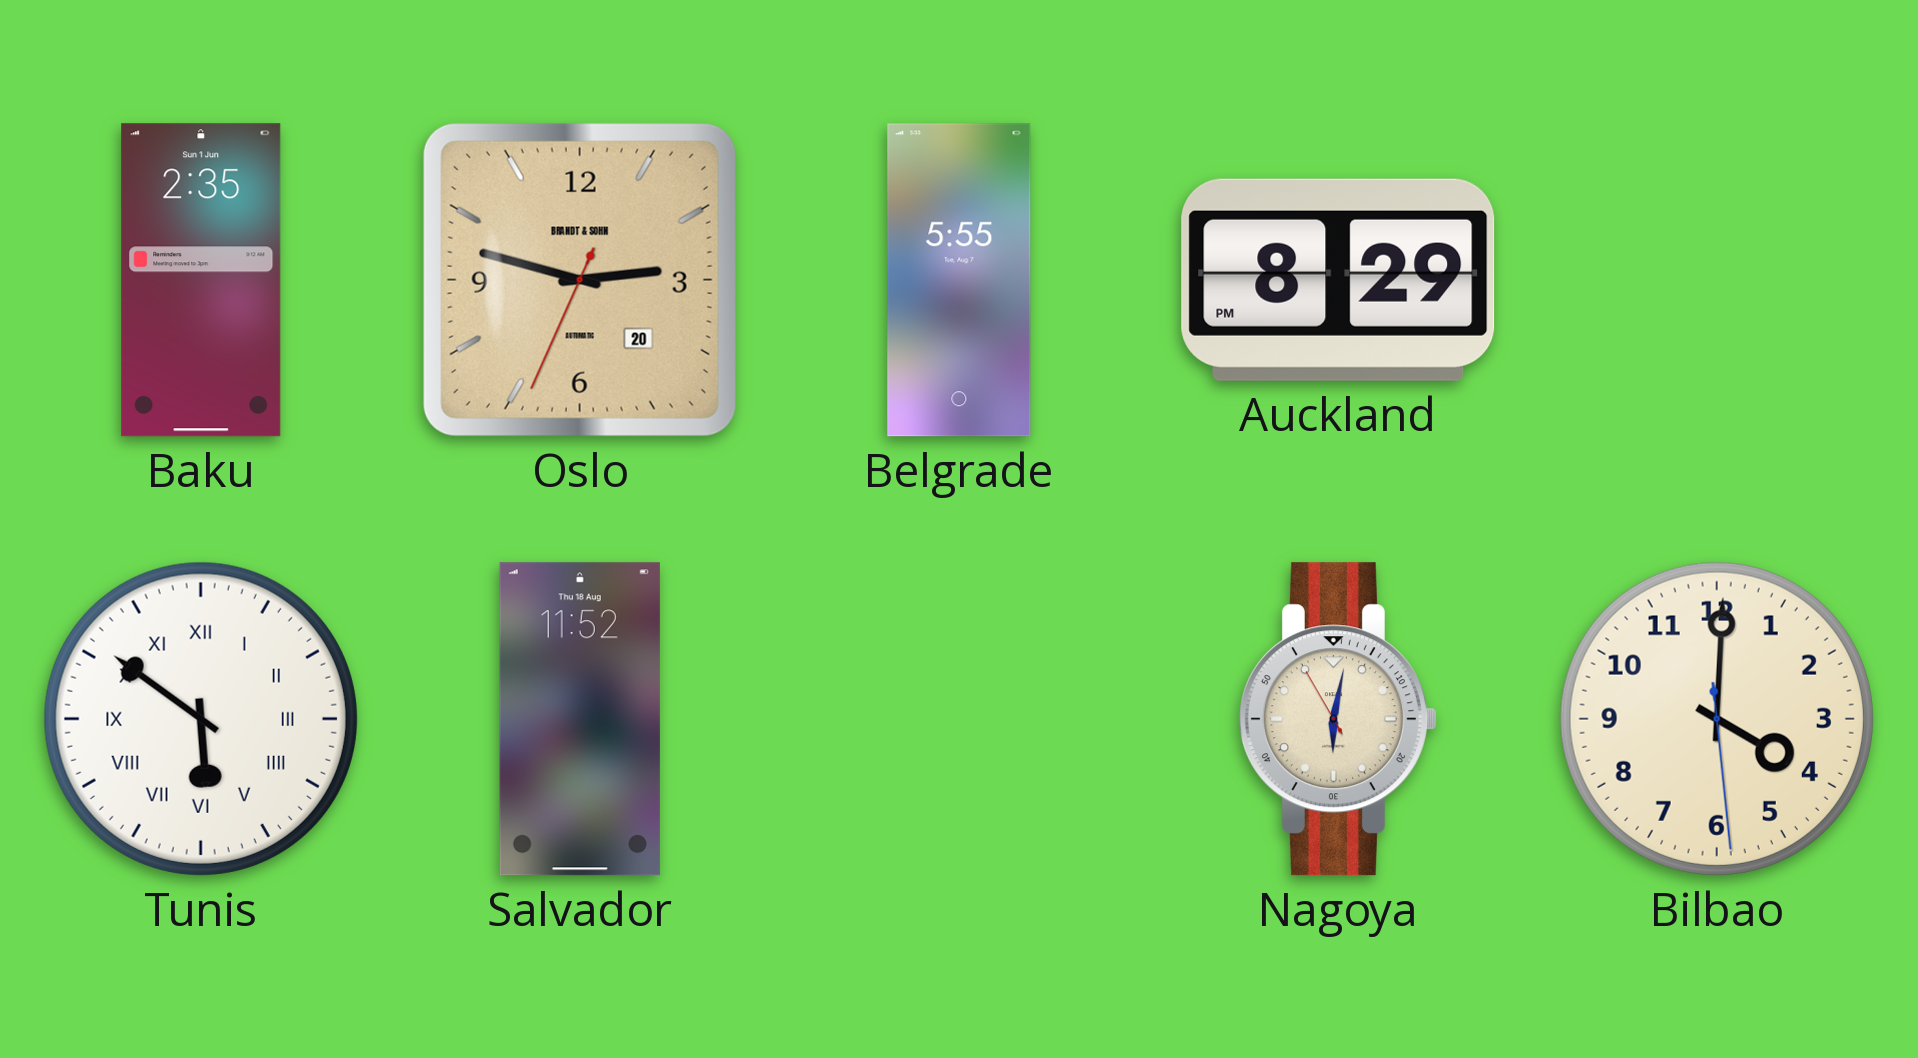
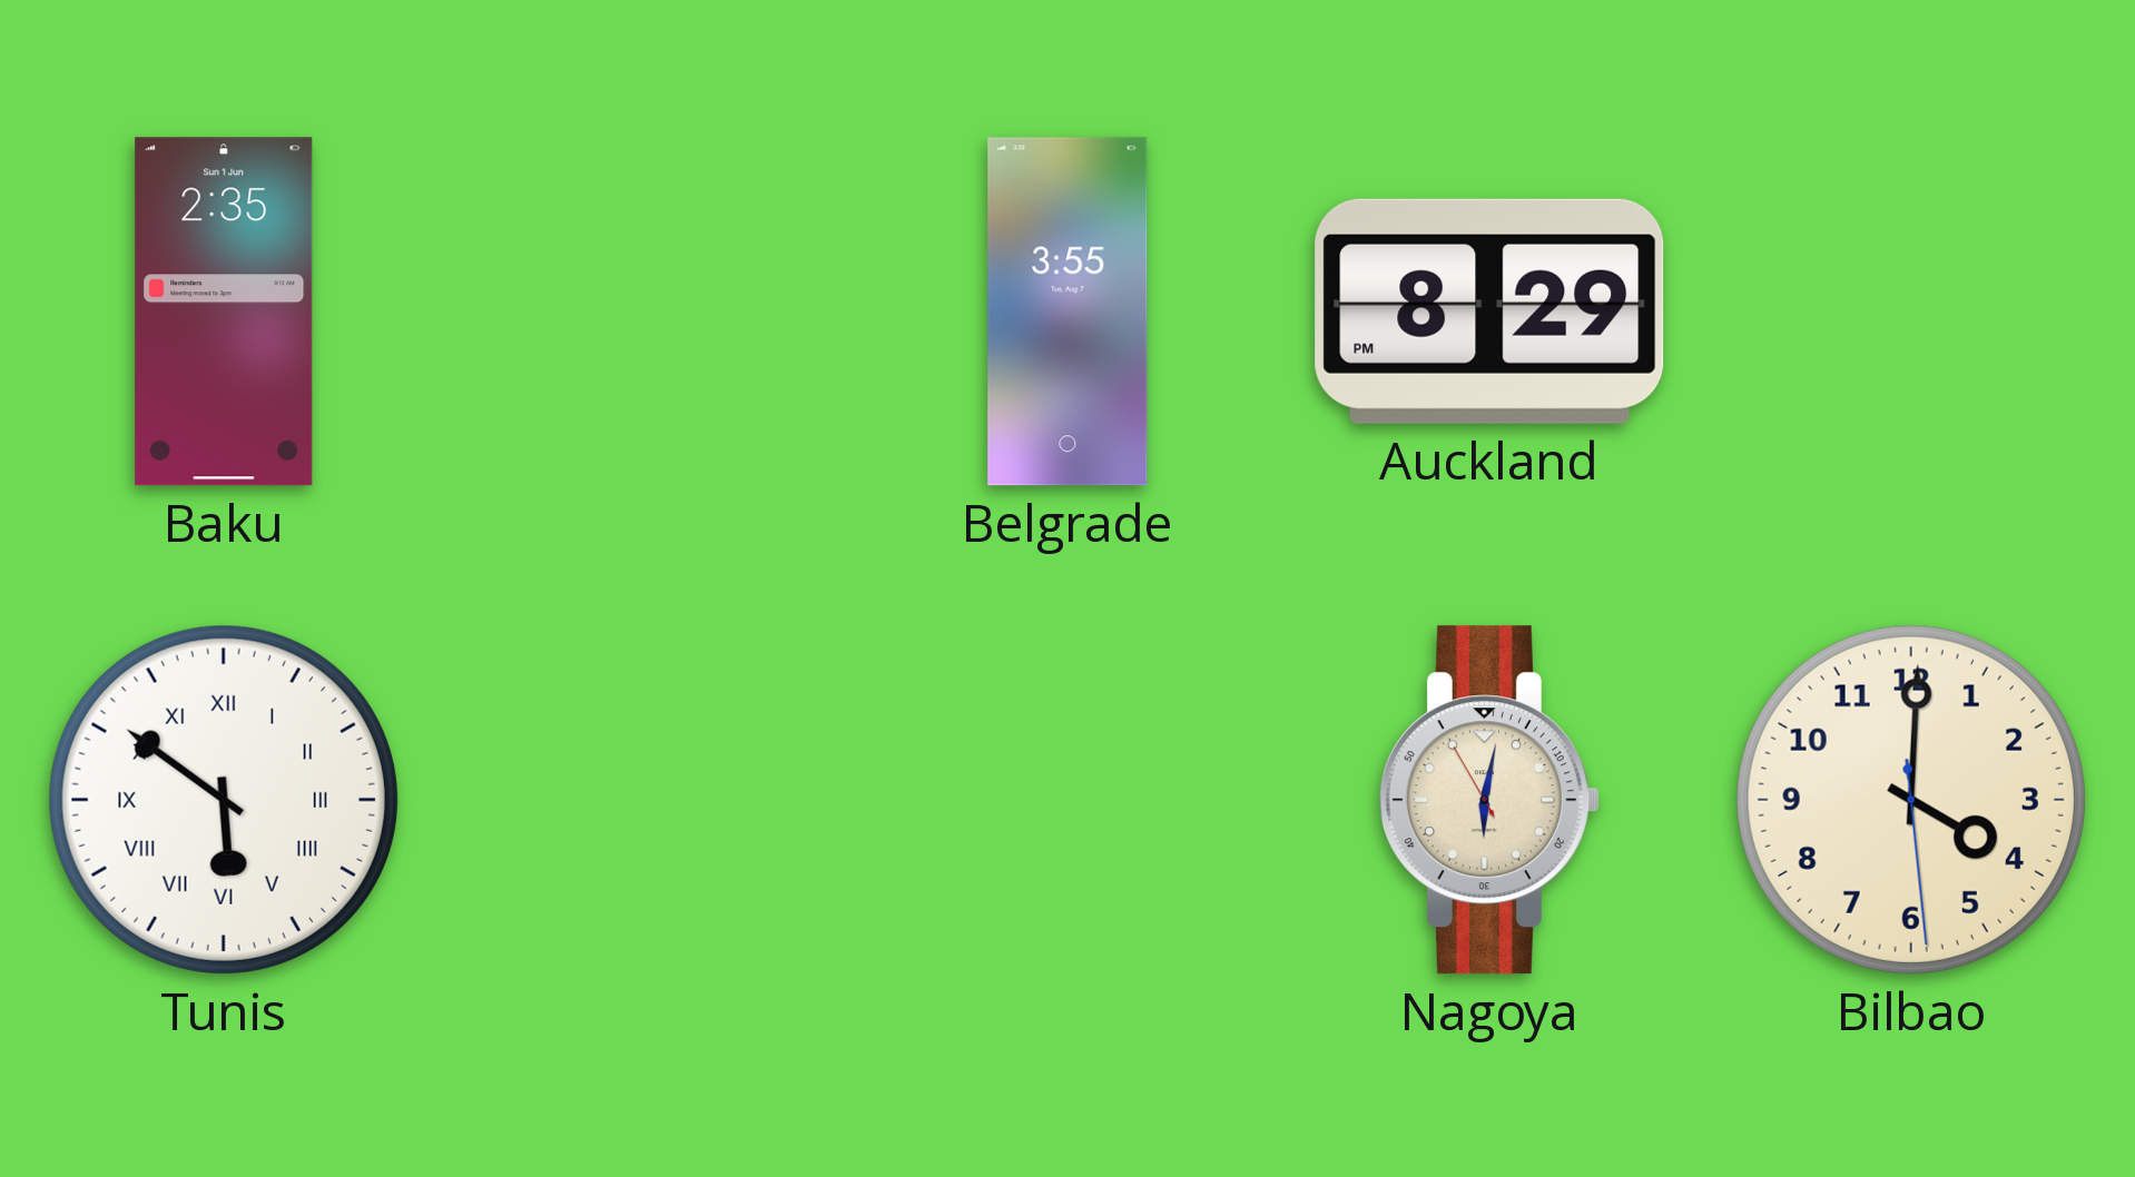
Oslo: 2:47 -> none
Belgrade: 5:55 -> 3:55
Salvador: 11:52 -> none
